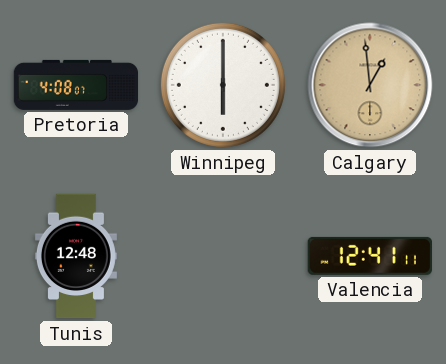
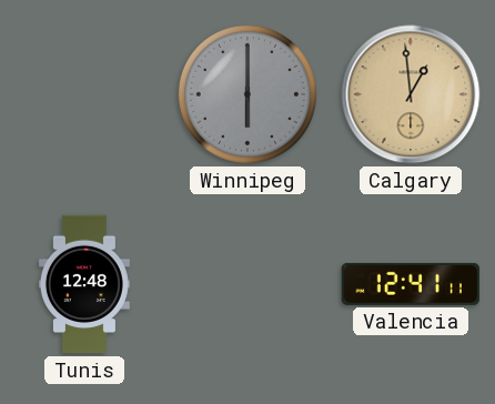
Pretoria: 4:08 -> none
Winnipeg dial: white -> grey
